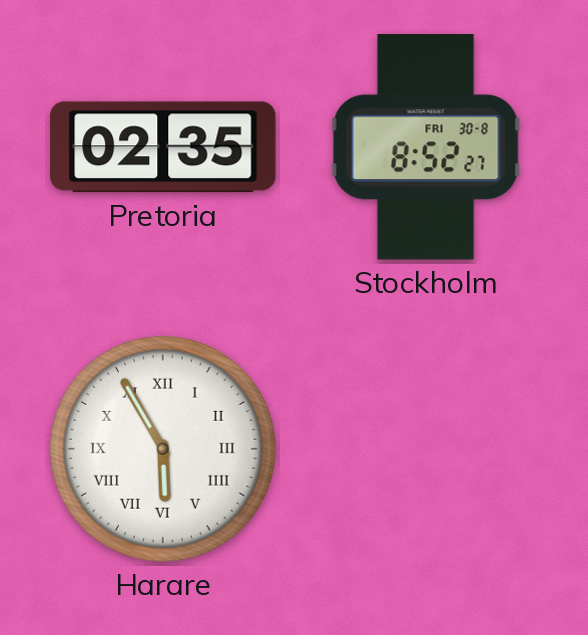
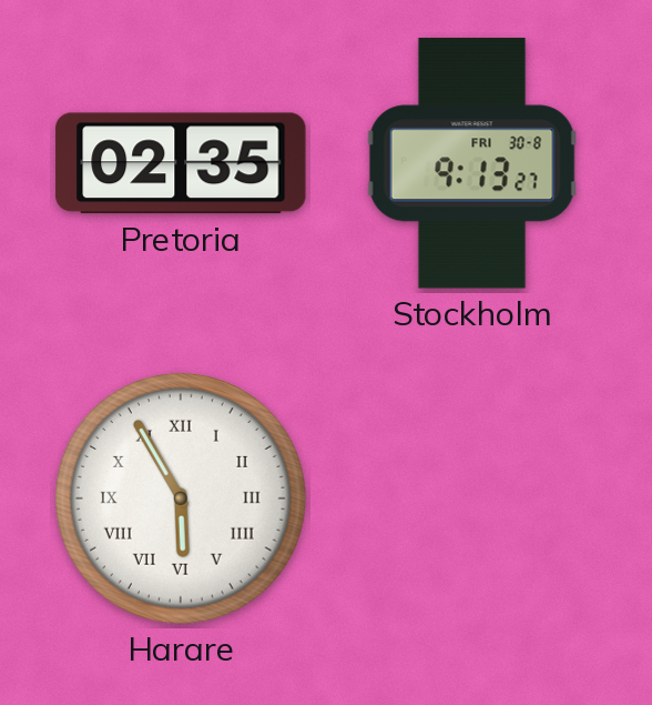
Stockholm: 8:52 -> 9:13
